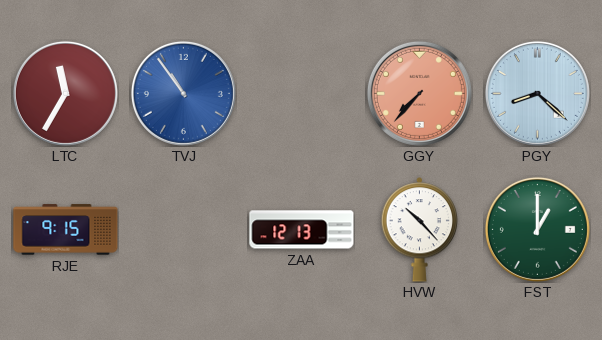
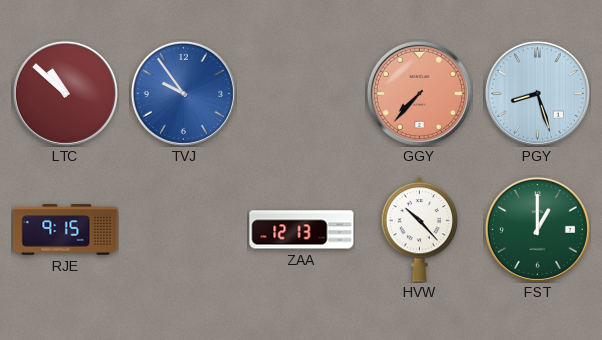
LTC: 11:35 -> 10:52
TVJ: 10:54 -> 9:54
PGY: 8:22 -> 8:27
